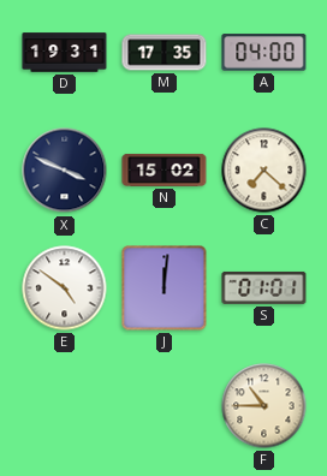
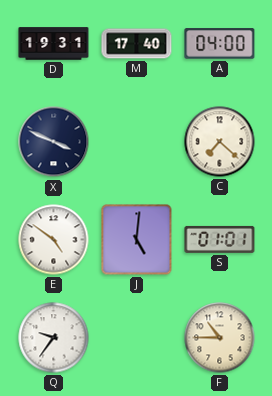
M: 17:35 -> 17:40
N: 15:02 -> none
J: 12:01 -> 5:01
Q: none -> 9:36
